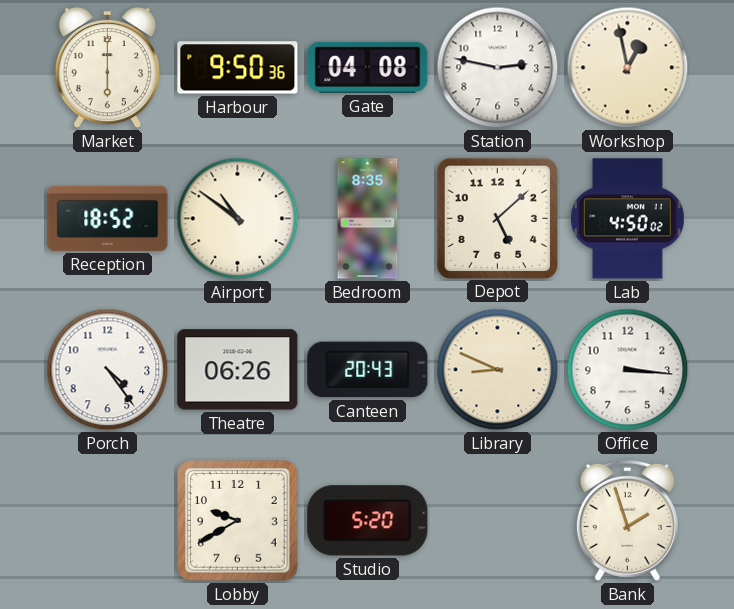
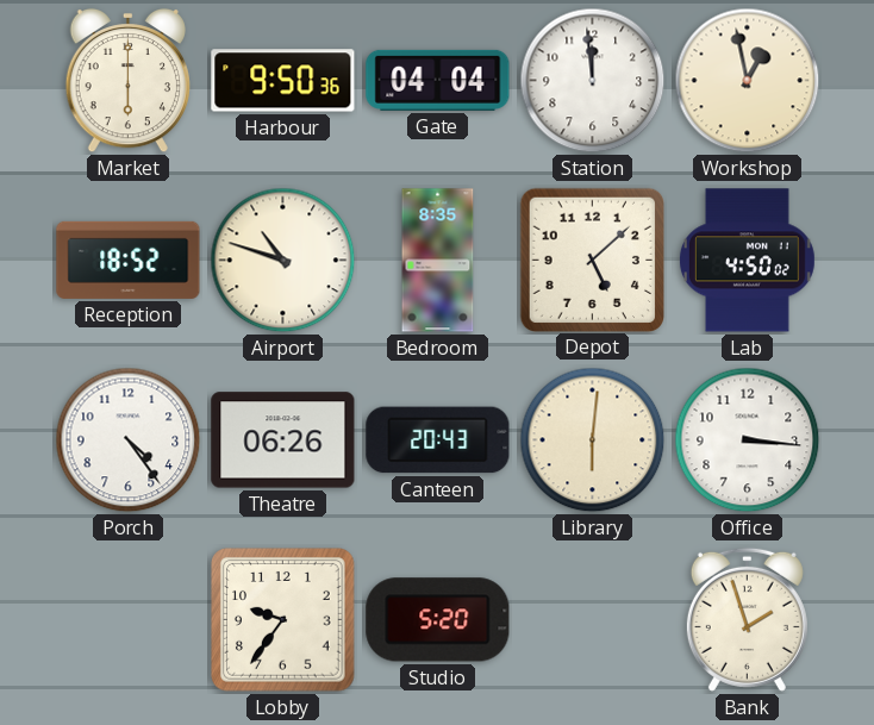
Gate: 04:08 -> 04:04
Station: 2:47 -> 11:59
Airport: 10:51 -> 10:48
Library: 8:49 -> 6:01
Lobby: 9:40 -> 9:36
